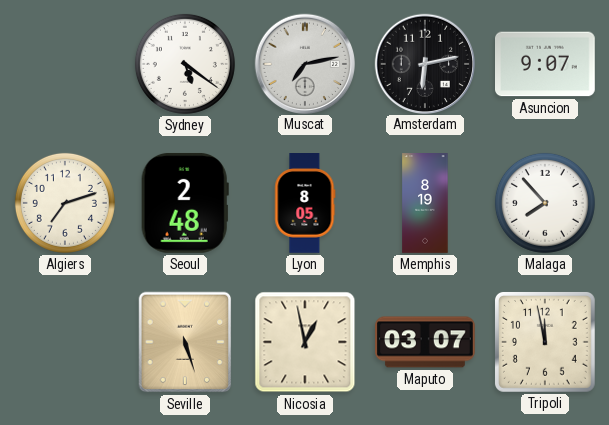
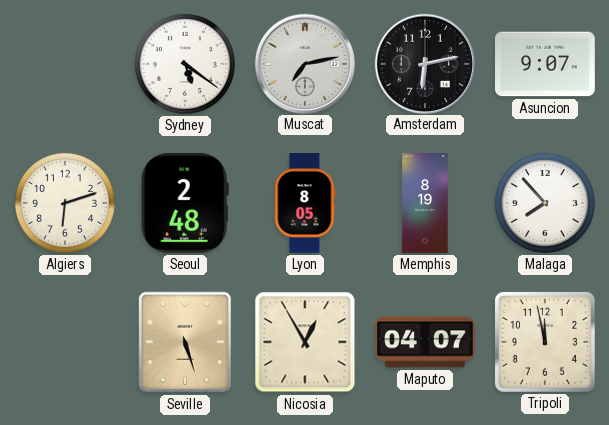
Algiers: 7:12 -> 6:12
Nicosia: 12:58 -> 12:55
Maputo: 03:07 -> 04:07
